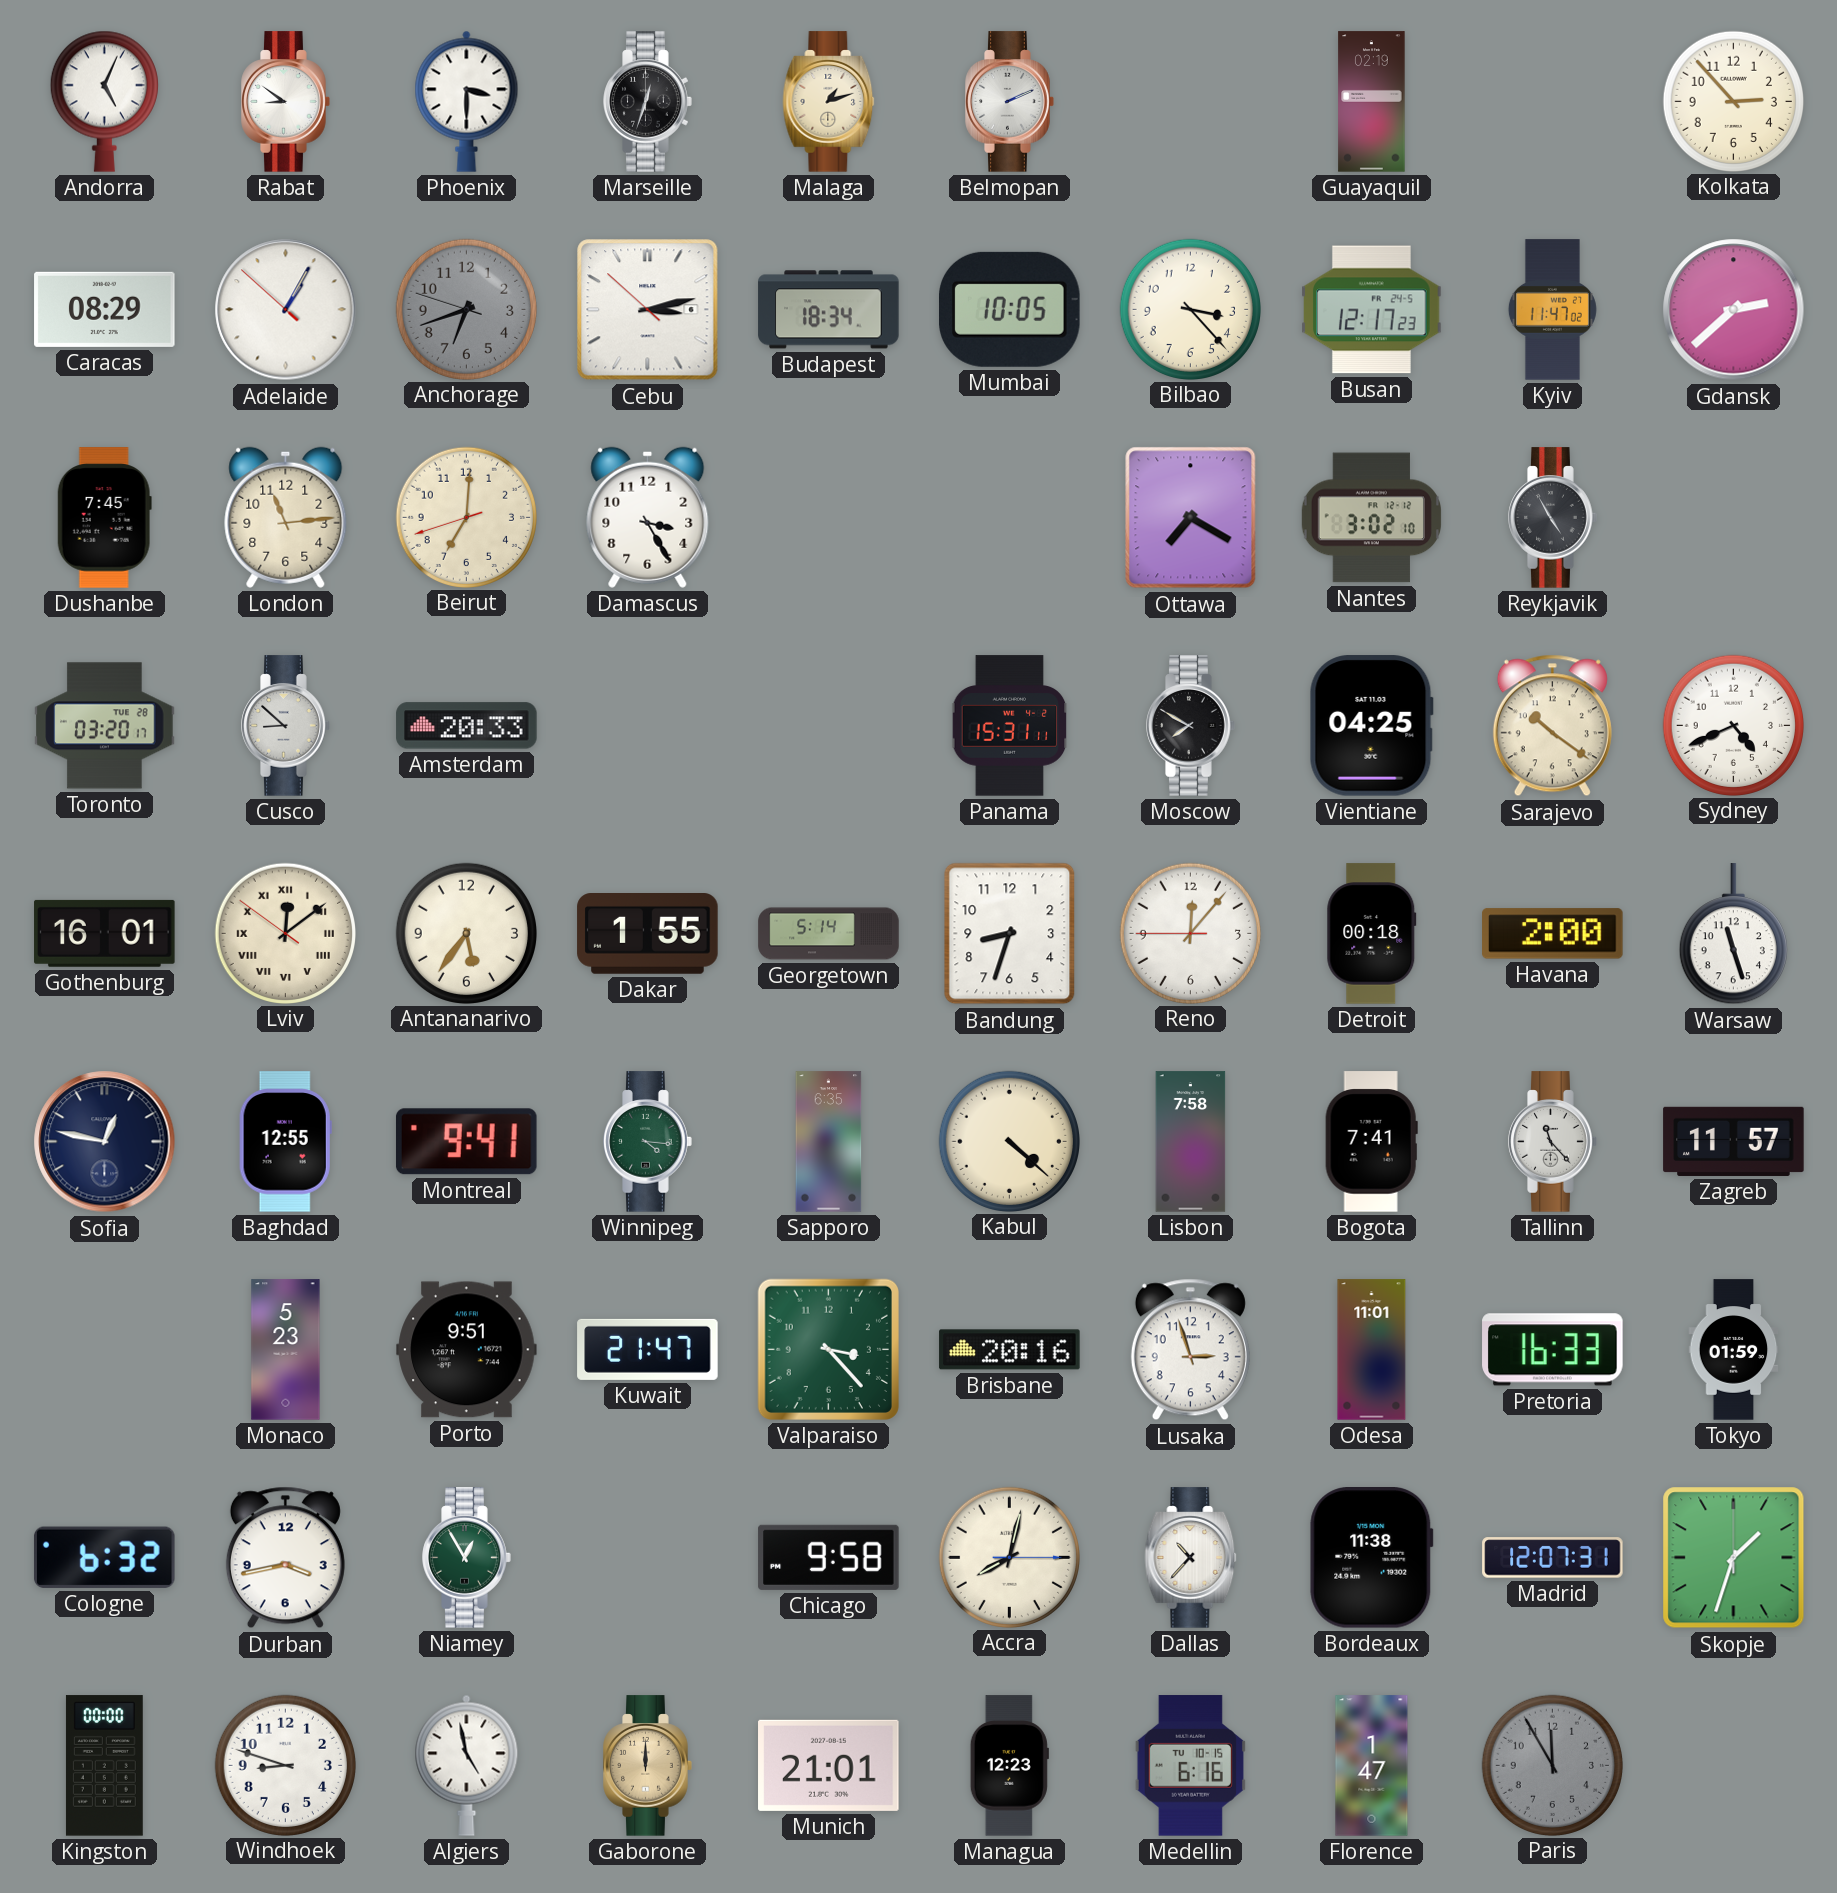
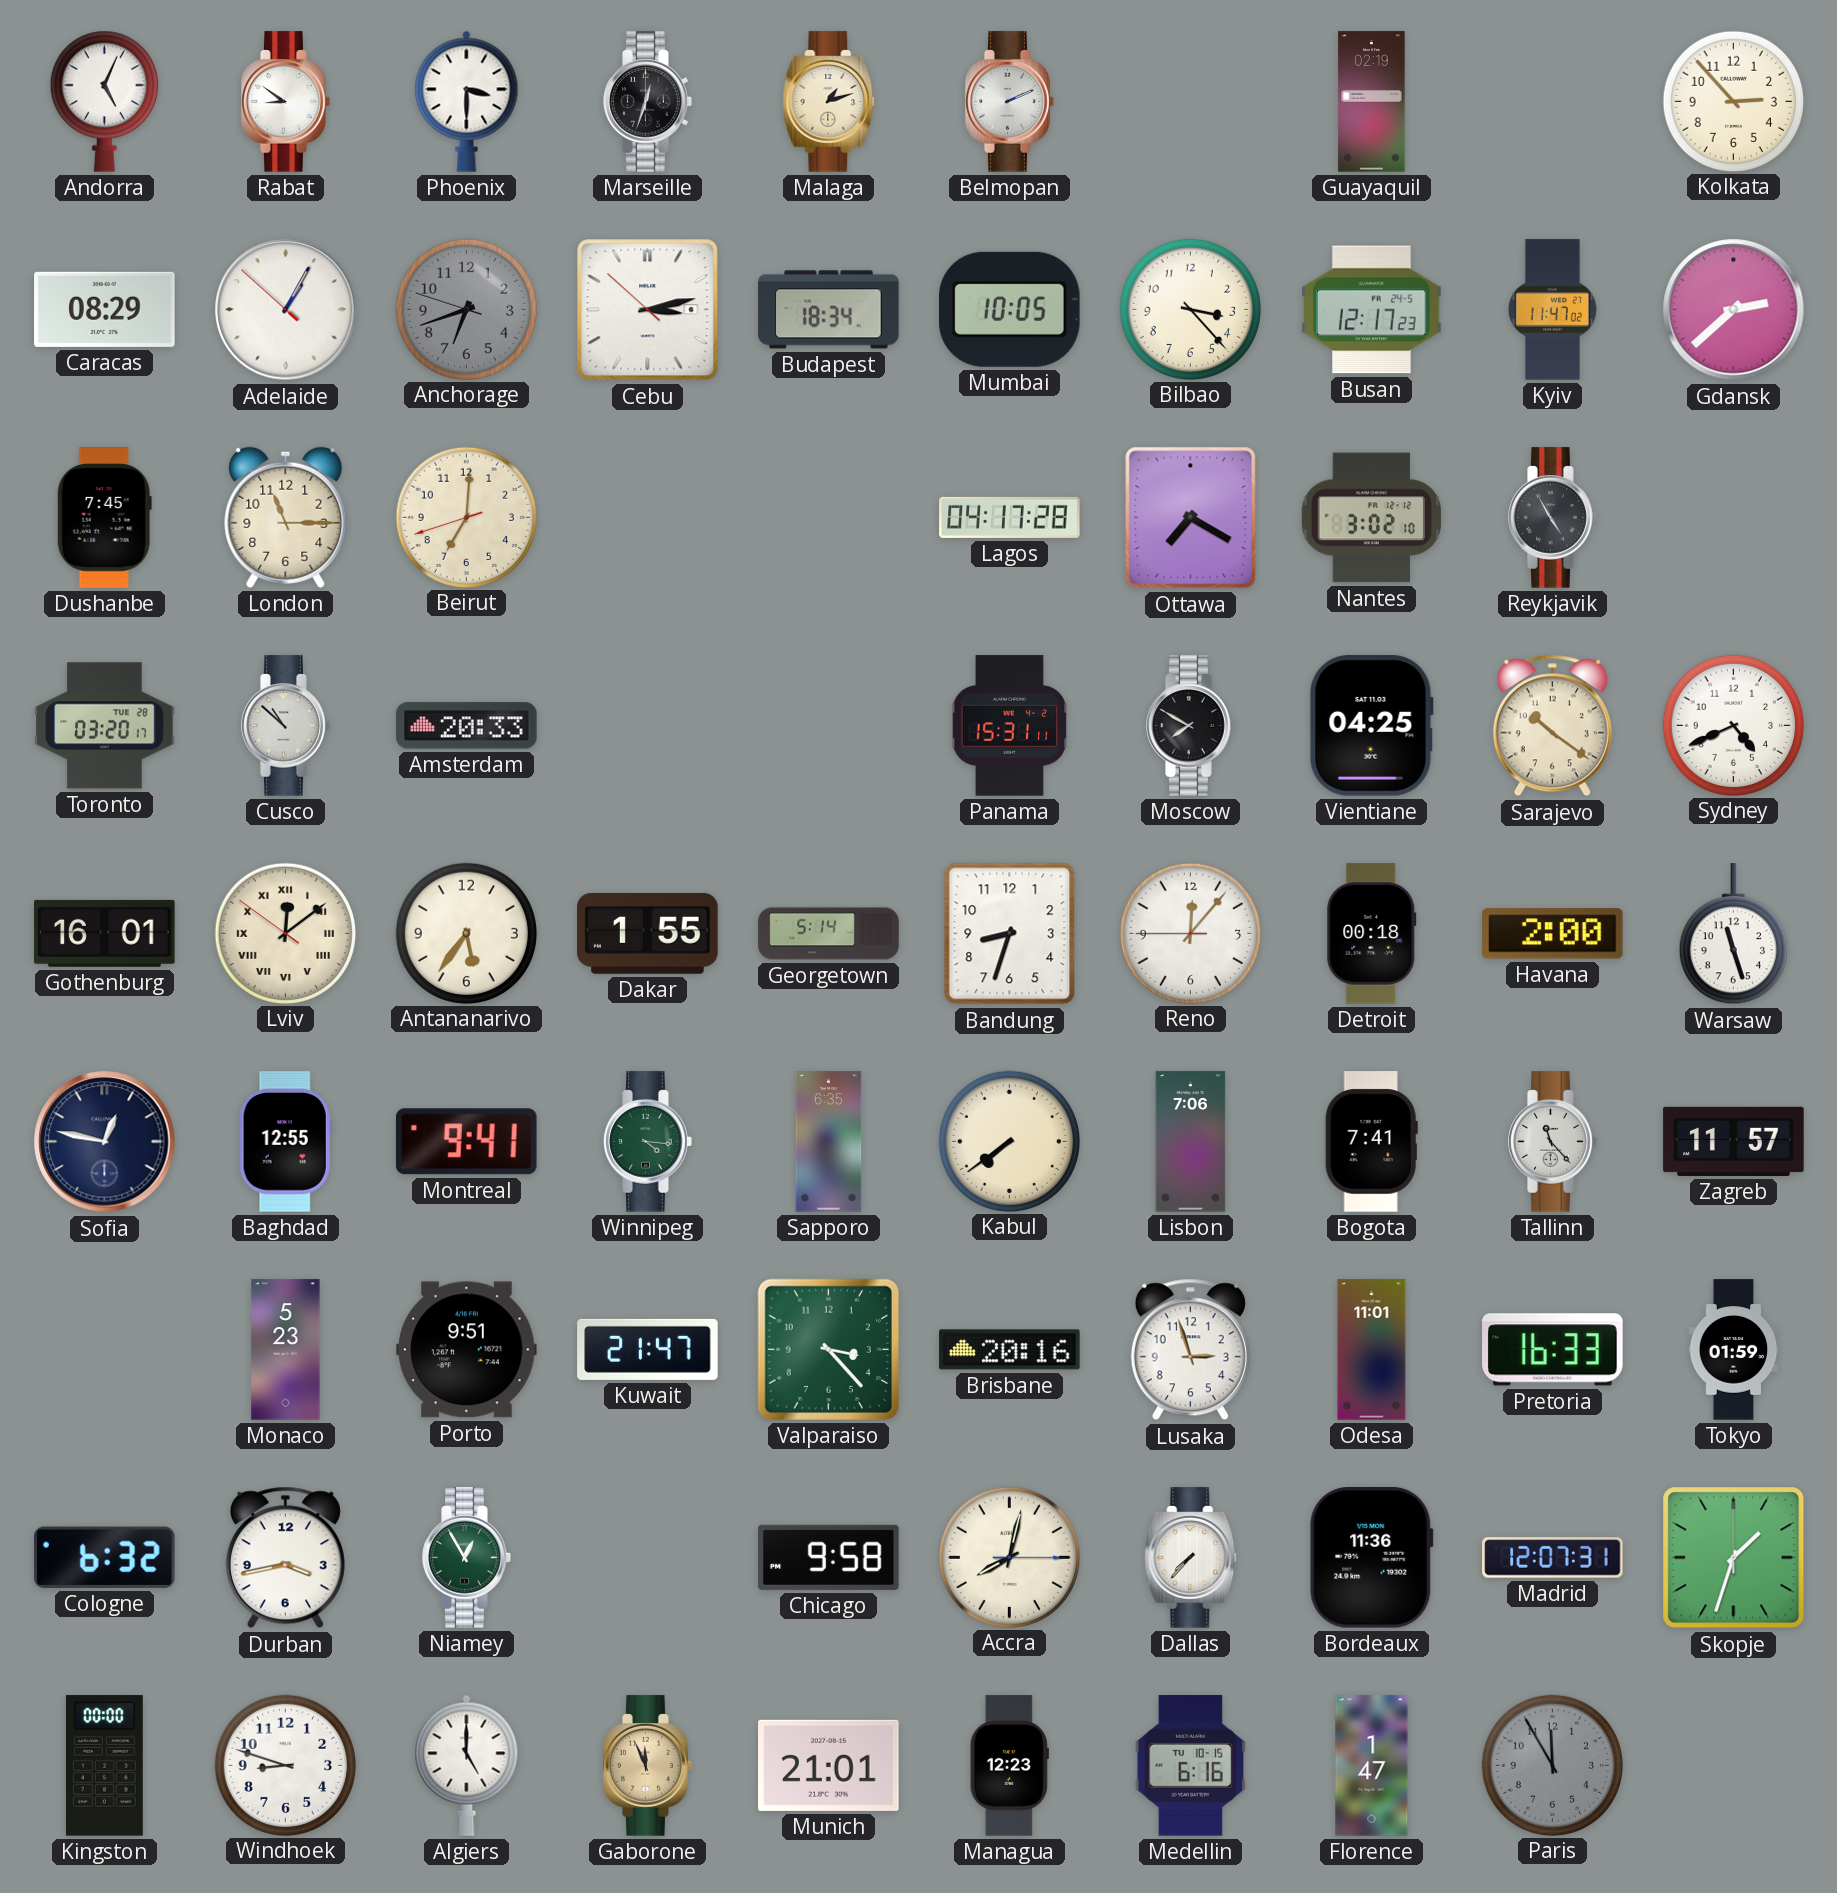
London: 11:14 -> 11:15
Damascus: 3:25 -> none
Lagos: none -> 04:17
Cusco: 8:52 -> 10:52
Kabul: 4:22 -> 7:39
Lisbon: 7:58 -> 7:06
Dallas: 10:37 -> 7:37
Bordeaux: 11:38 -> 11:36
Algiers: 4:58 -> 5:00
Gaborone: 12:00 -> 11:56
